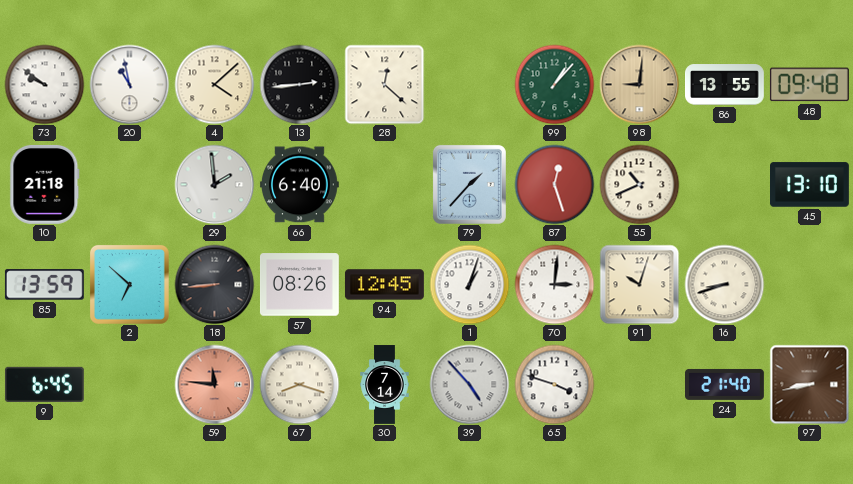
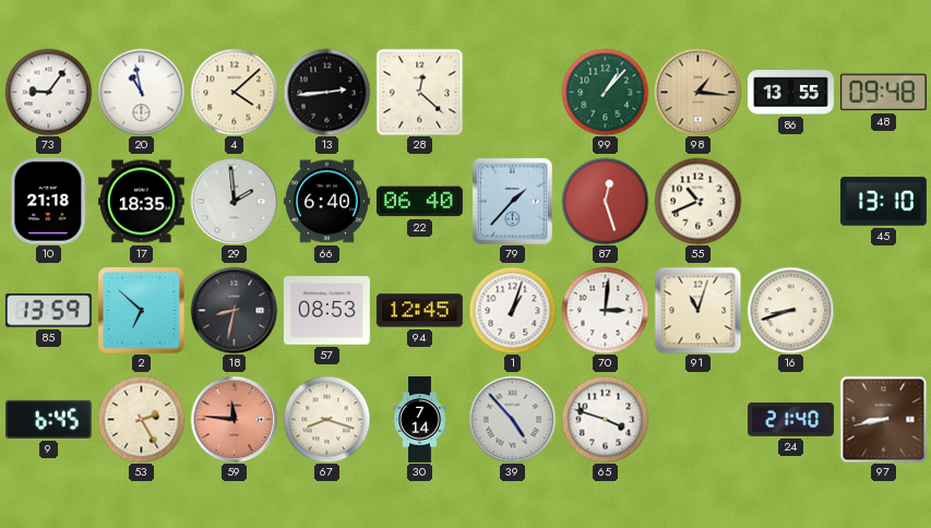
73: 9:51 -> 9:06
98: 9:01 -> 1:16
17: none -> 18:35
22: none -> 06:40
18: 8:44 -> 8:32
57: 08:26 -> 08:53
91: 10:03 -> 11:03
53: none -> 2:25
